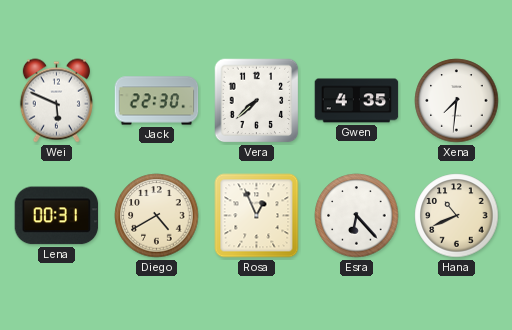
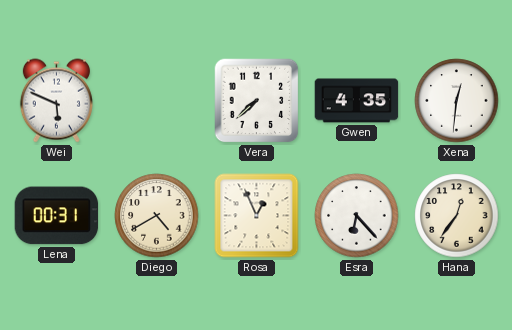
Jack: 22:30 -> none
Xena: 7:31 -> 12:31
Hana: 10:41 -> 12:36
